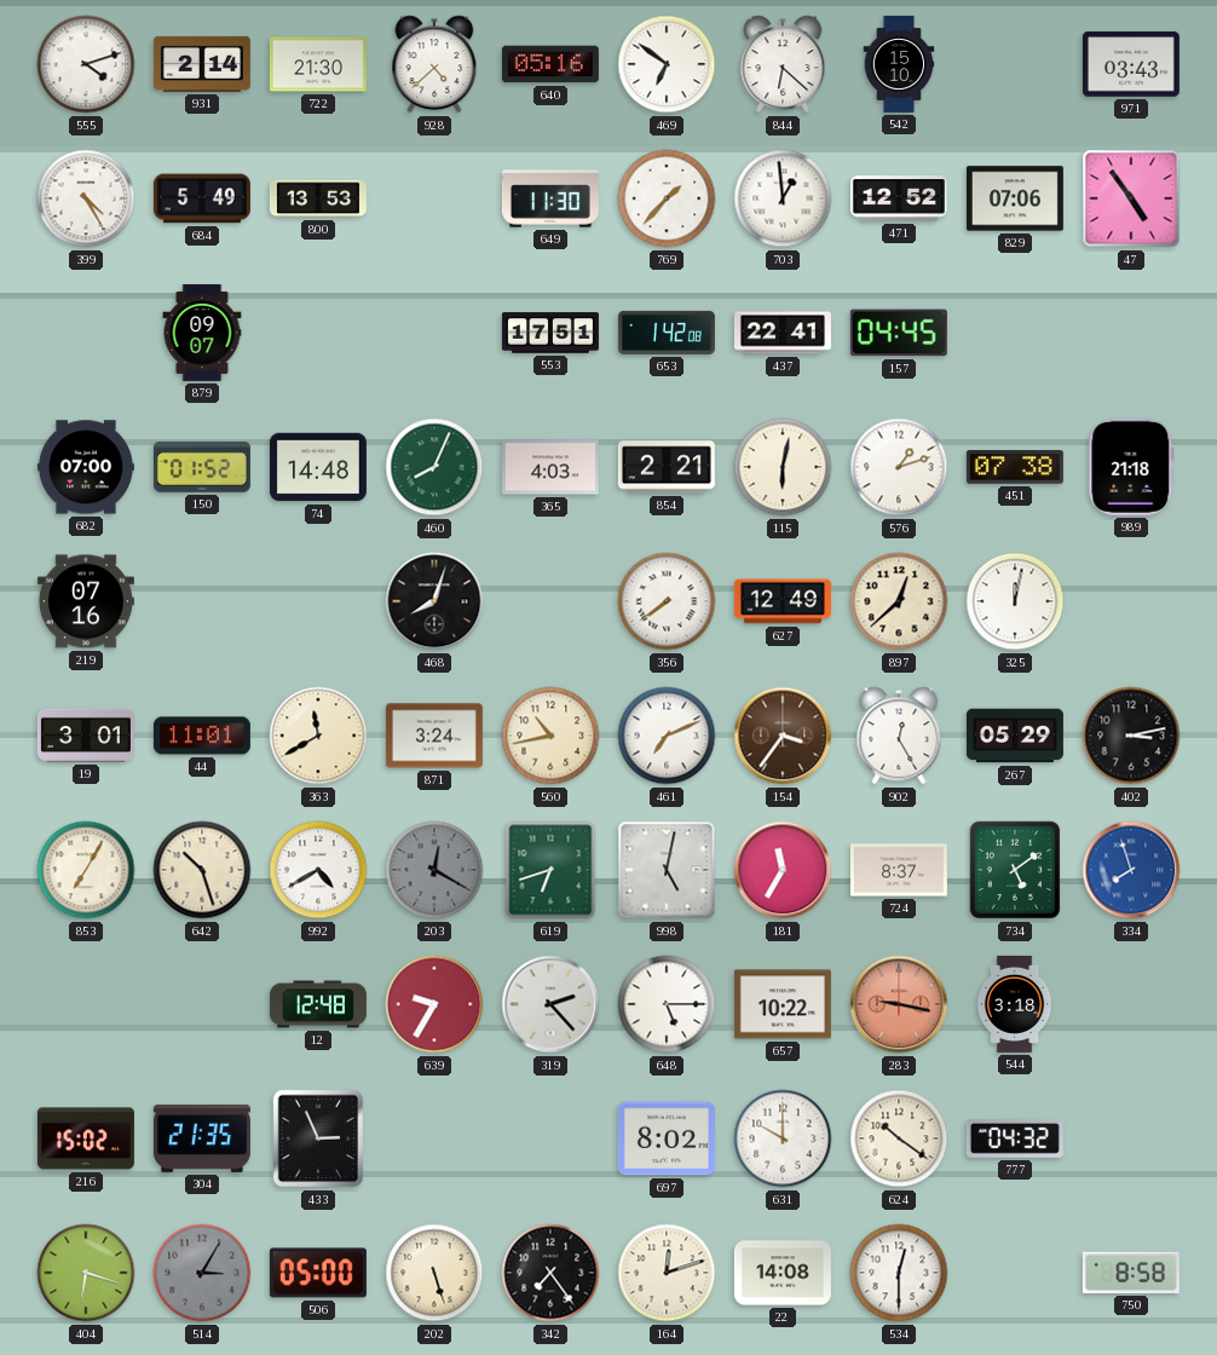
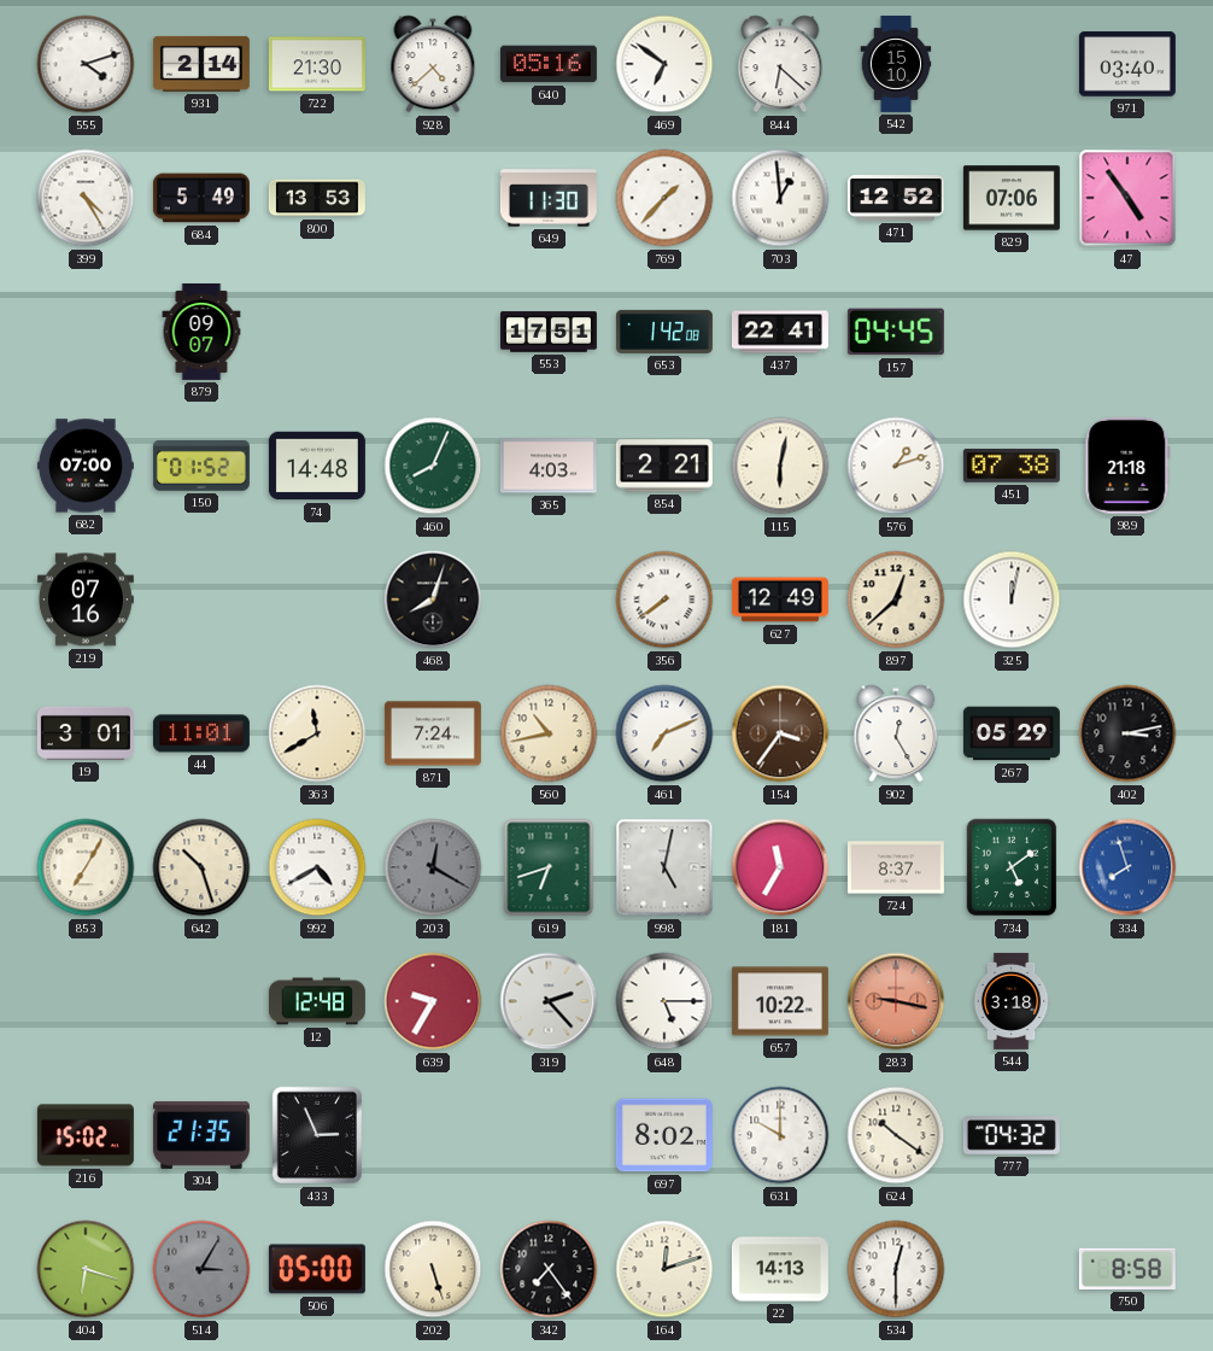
971: 03:43 -> 03:40
871: 3:24 -> 7:24
22: 14:08 -> 14:13
